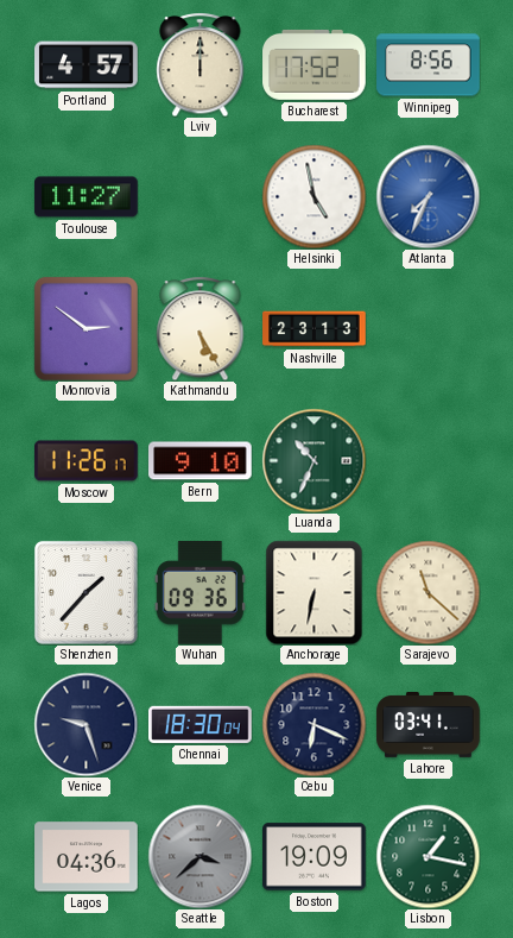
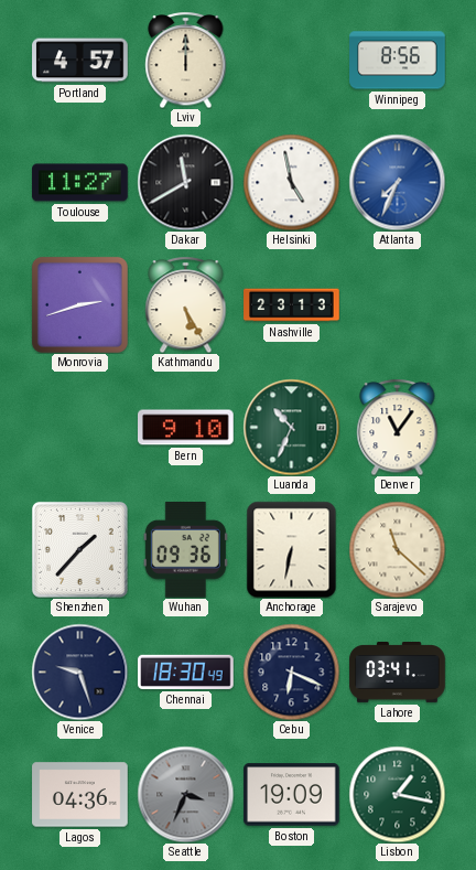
Bucharest: 17:52 -> none
Dakar: none -> 11:40
Monrovia: 2:51 -> 2:42
Moscow: 11:26 -> none
Denver: none -> 11:06
Chennai: 18:30:04 -> 18:30:49
Seattle: 3:38 -> 3:34
